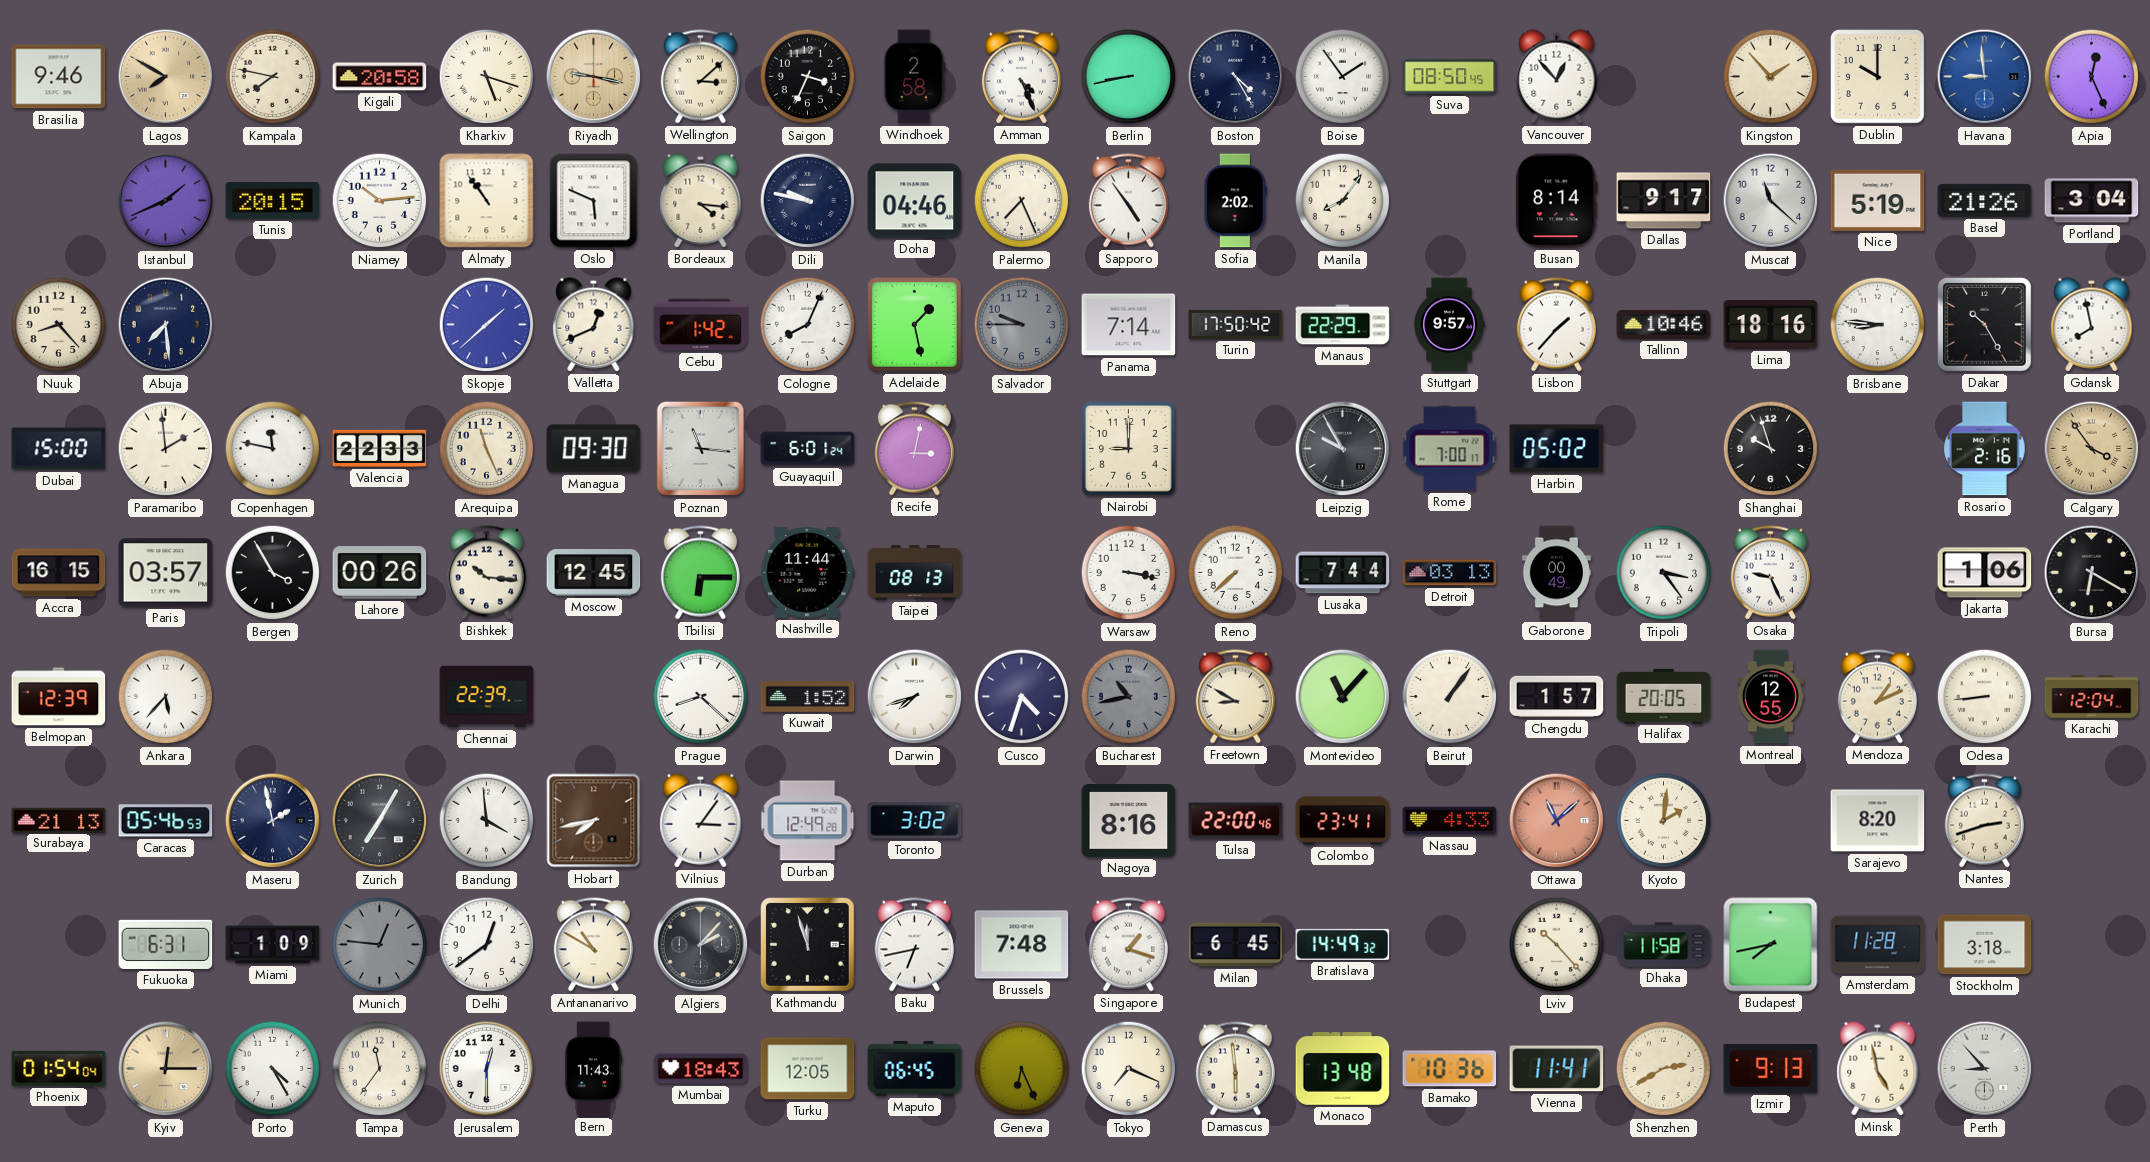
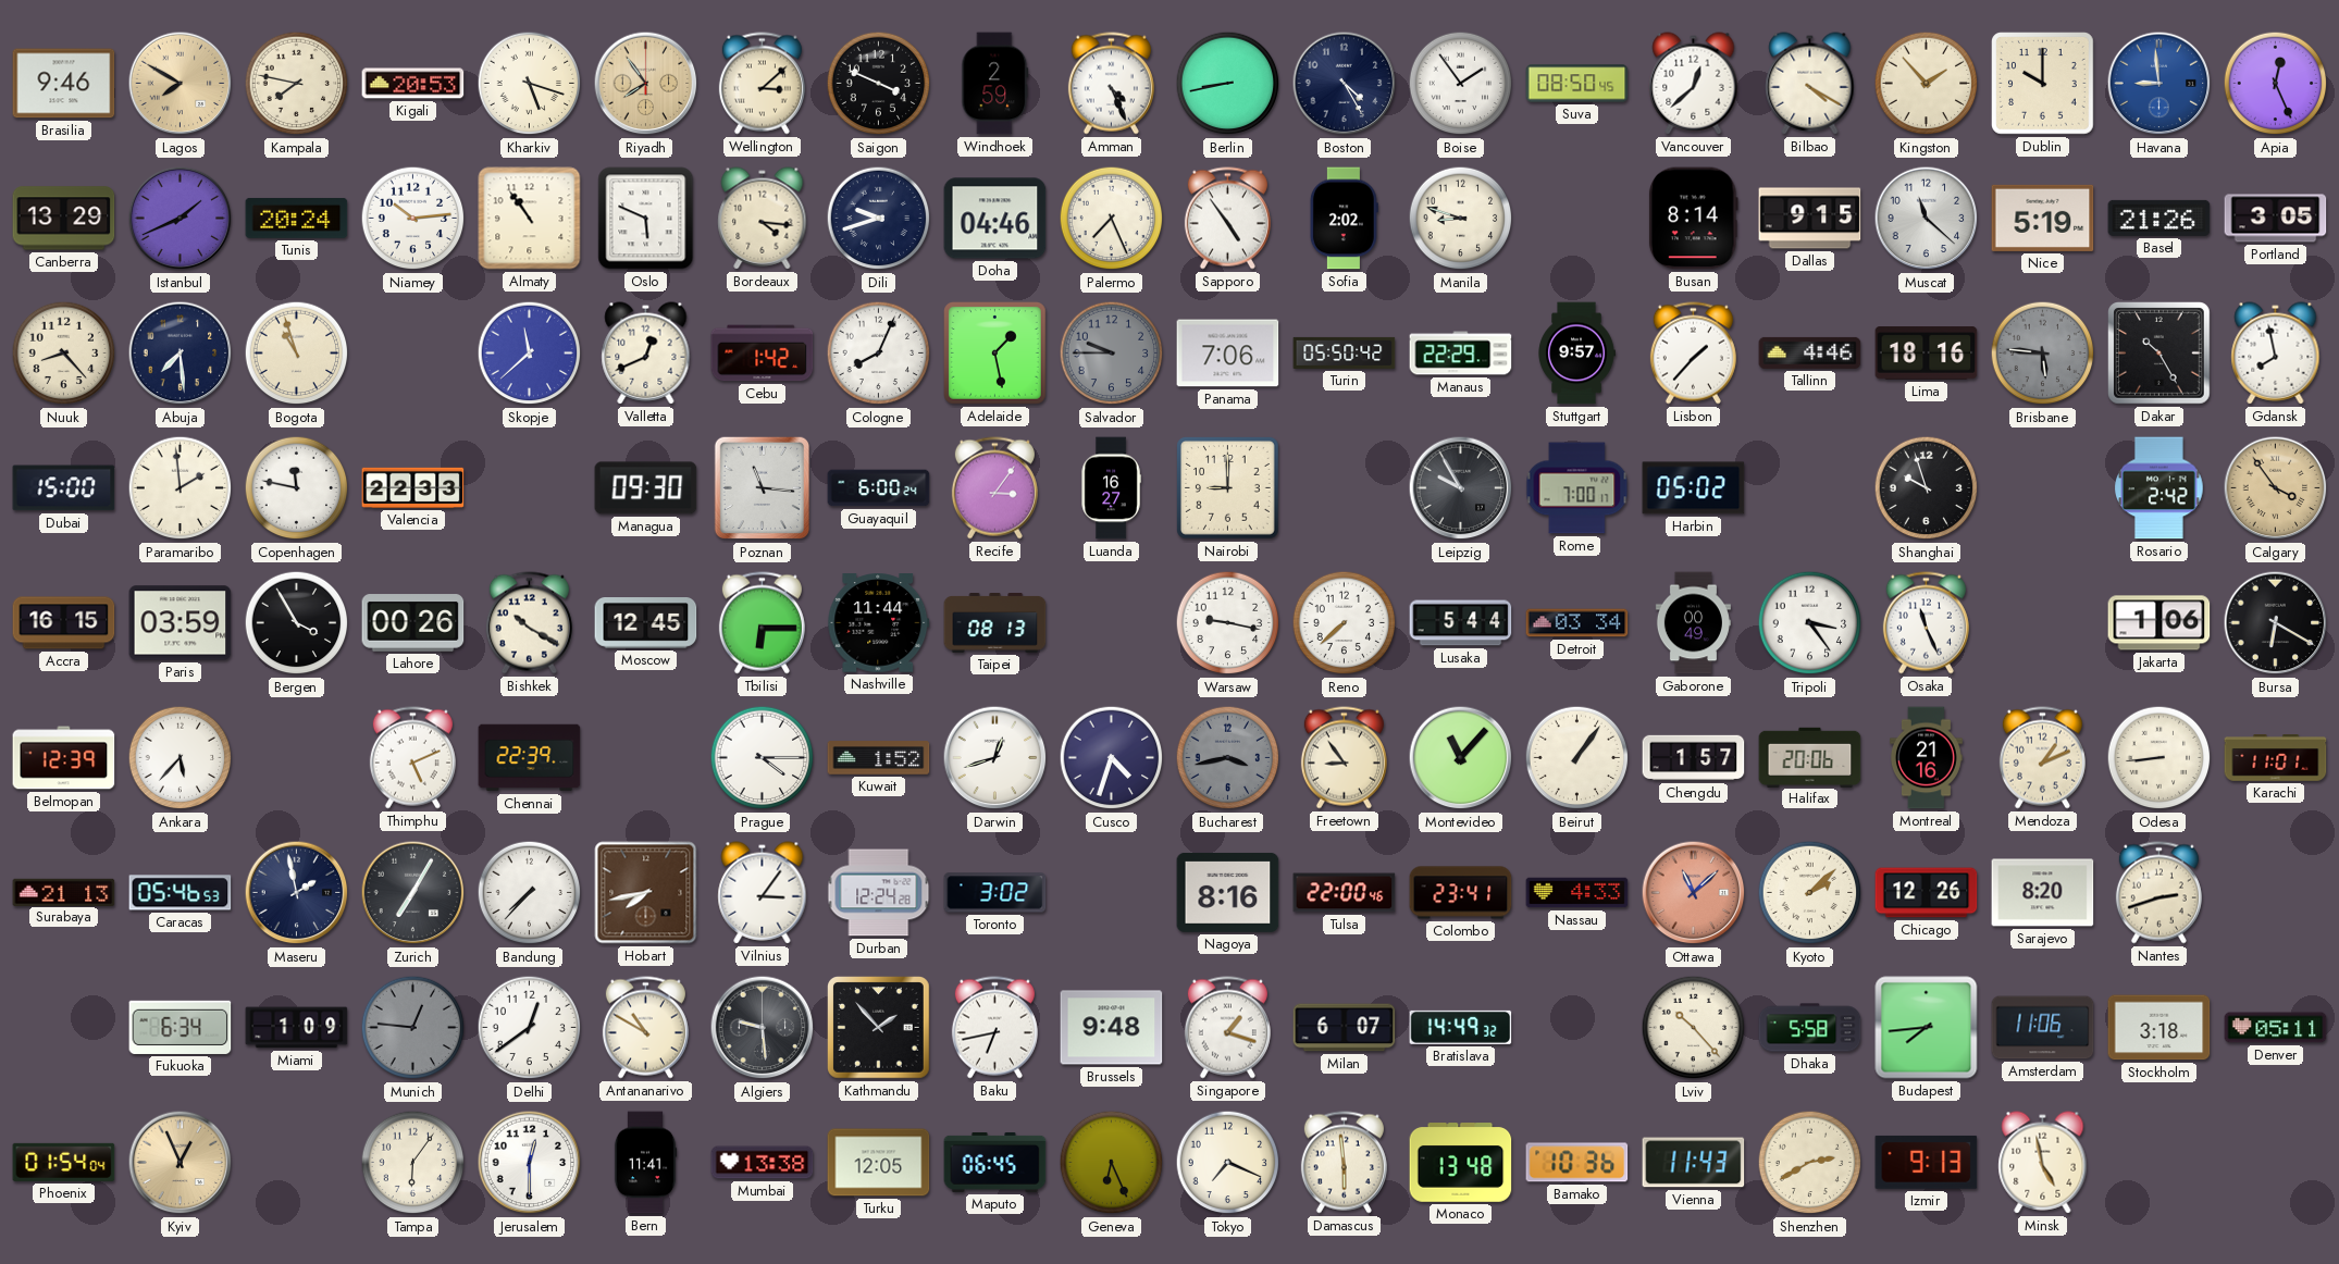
Kigali: 20:58 -> 20:53
Riyadh: 9:17 -> 7:54
Saigon: 3:34 -> 3:49
Windhoek: 2:58 -> 2:59
Vancouver: 12:53 -> 12:38
Bilbao: none -> 4:20
Canberra: none -> 13:29
Tunis: 20:15 -> 20:24
Dili: 9:47 -> 9:42
Manila: 8:06 -> 8:48
Dallas: 9:17 -> 9:15
Portland: 3:04 -> 3:05
Bogota: none -> 10:57
Skopje: 1:38 -> 11:38
Panama: 7:14 -> 7:06
Turin: 17:50 -> 05:50
Tallinn: 10:46 -> 4:46
Brisbane: 8:46 -> 5:46
Brisbane dial: white -> grey
Arequipa: 11:26 -> none
Guayaquil: 6:01 -> 6:00
Recife: 3:02 -> 3:06
Luanda: none -> 16:27
Rosario: 2:16 -> 2:42
Paris: 03:57 -> 03:59
Bishkek: 10:16 -> 10:20
Warsaw: 3:17 -> 9:17
Lusaka: 7:44 -> 5:44
Detroit: 03:13 -> 03:34
Osaka: 9:26 -> 11:26
Thimphu: none -> 5:11
Prague: 8:22 -> 4:15
Darwin: 7:42 -> 12:42
Bucharest: 10:43 -> 3:43
Freetown: 8:50 -> 8:54
Halifax: 20:05 -> 20:06
Montreal: 12:55 -> 21:16
Karachi: 12:04 -> 11:01
Bandung: 3:59 -> 7:37
Durban: 12:49 -> 12:24
Kyoto: 2:01 -> 2:08
Chicago: none -> 12:26
Fukuoka: 6:31 -> 6:34
Algiers: 2:07 -> 9:29
Kathmandu: 11:57 -> 1:53
Brussels: 7:48 -> 9:48
Milan: 6:45 -> 6:07
Dhaka: 11:58 -> 5:58
Budapest: 7:43 -> 7:44
Amsterdam: 11:28 -> 11:06
Denver: none -> 05:11
Kyiv: 12:15 -> 12:56
Porto: 4:25 -> none
Tampa: 11:36 -> 6:06
Bern: 11:43 -> 11:41
Mumbai: 18:43 -> 13:38
Vienna: 11:41 -> 11:43
Perth: 8:53 -> none
